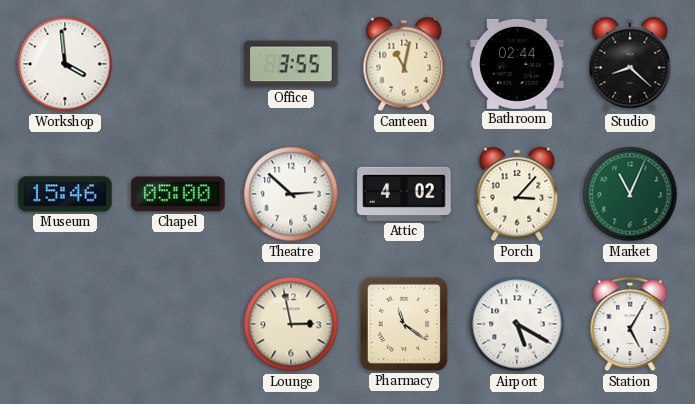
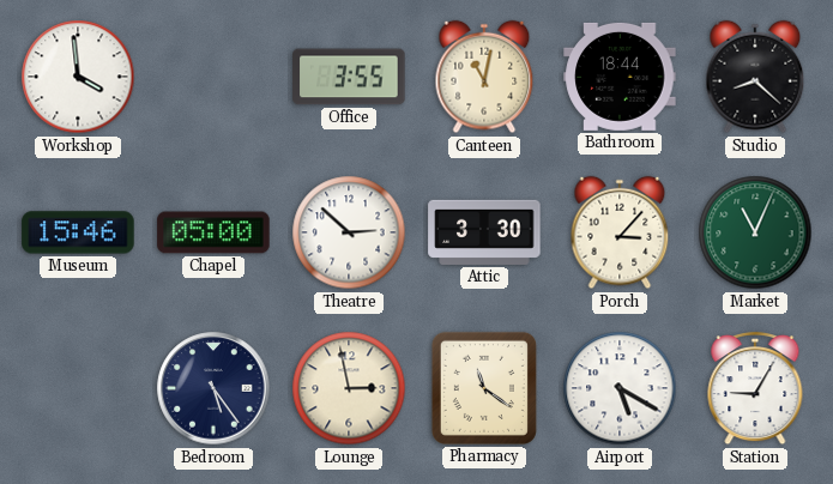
Bathroom: 02:44 -> 18:44
Attic: 4:02 -> 3:30
Bedroom: none -> 5:24
Station: 5:05 -> 9:05
